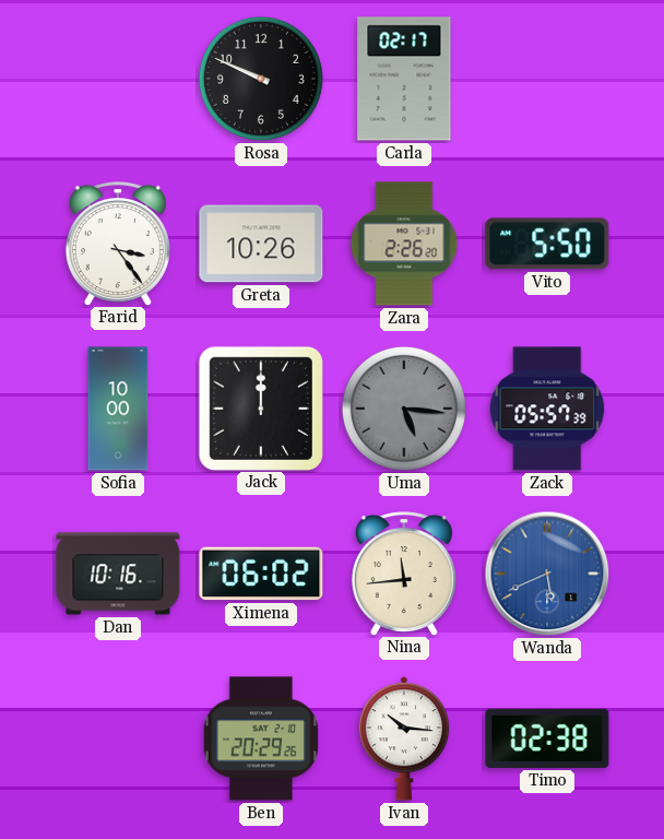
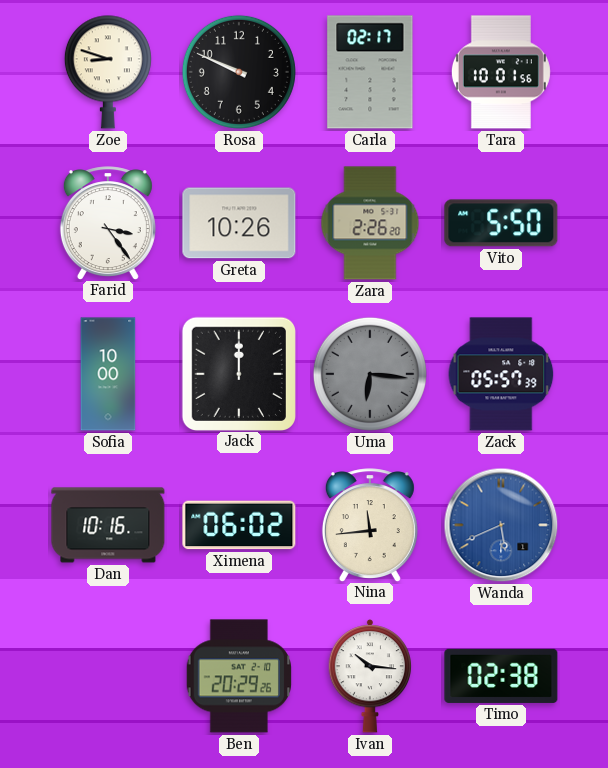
Zoe: none -> 8:48
Tara: none -> 10:01
Uma: 5:16 -> 6:16
